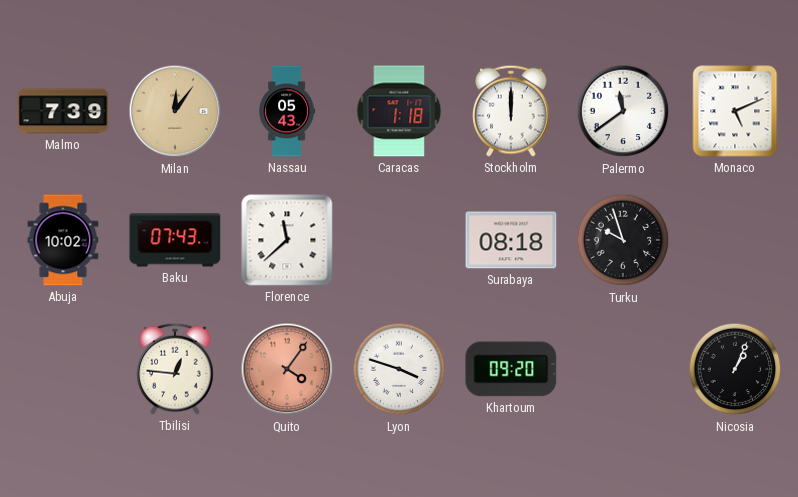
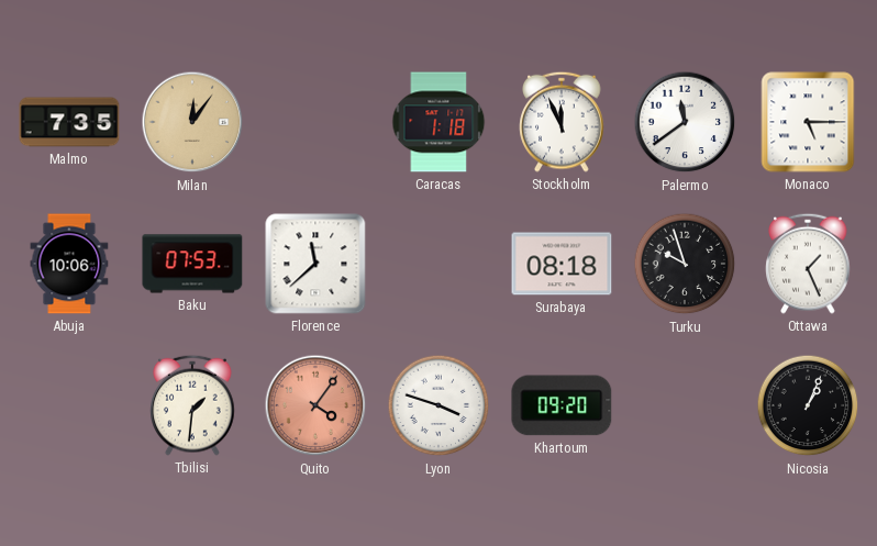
Malmo: 7:39 -> 7:35
Nassau: 05:43 -> none
Stockholm: 12:00 -> 11:56
Monaco: 5:11 -> 5:15
Abuja: 10:02 -> 10:06
Baku: 07:43 -> 07:53
Ottawa: none -> 1:26
Tbilisi: 12:46 -> 1:31
